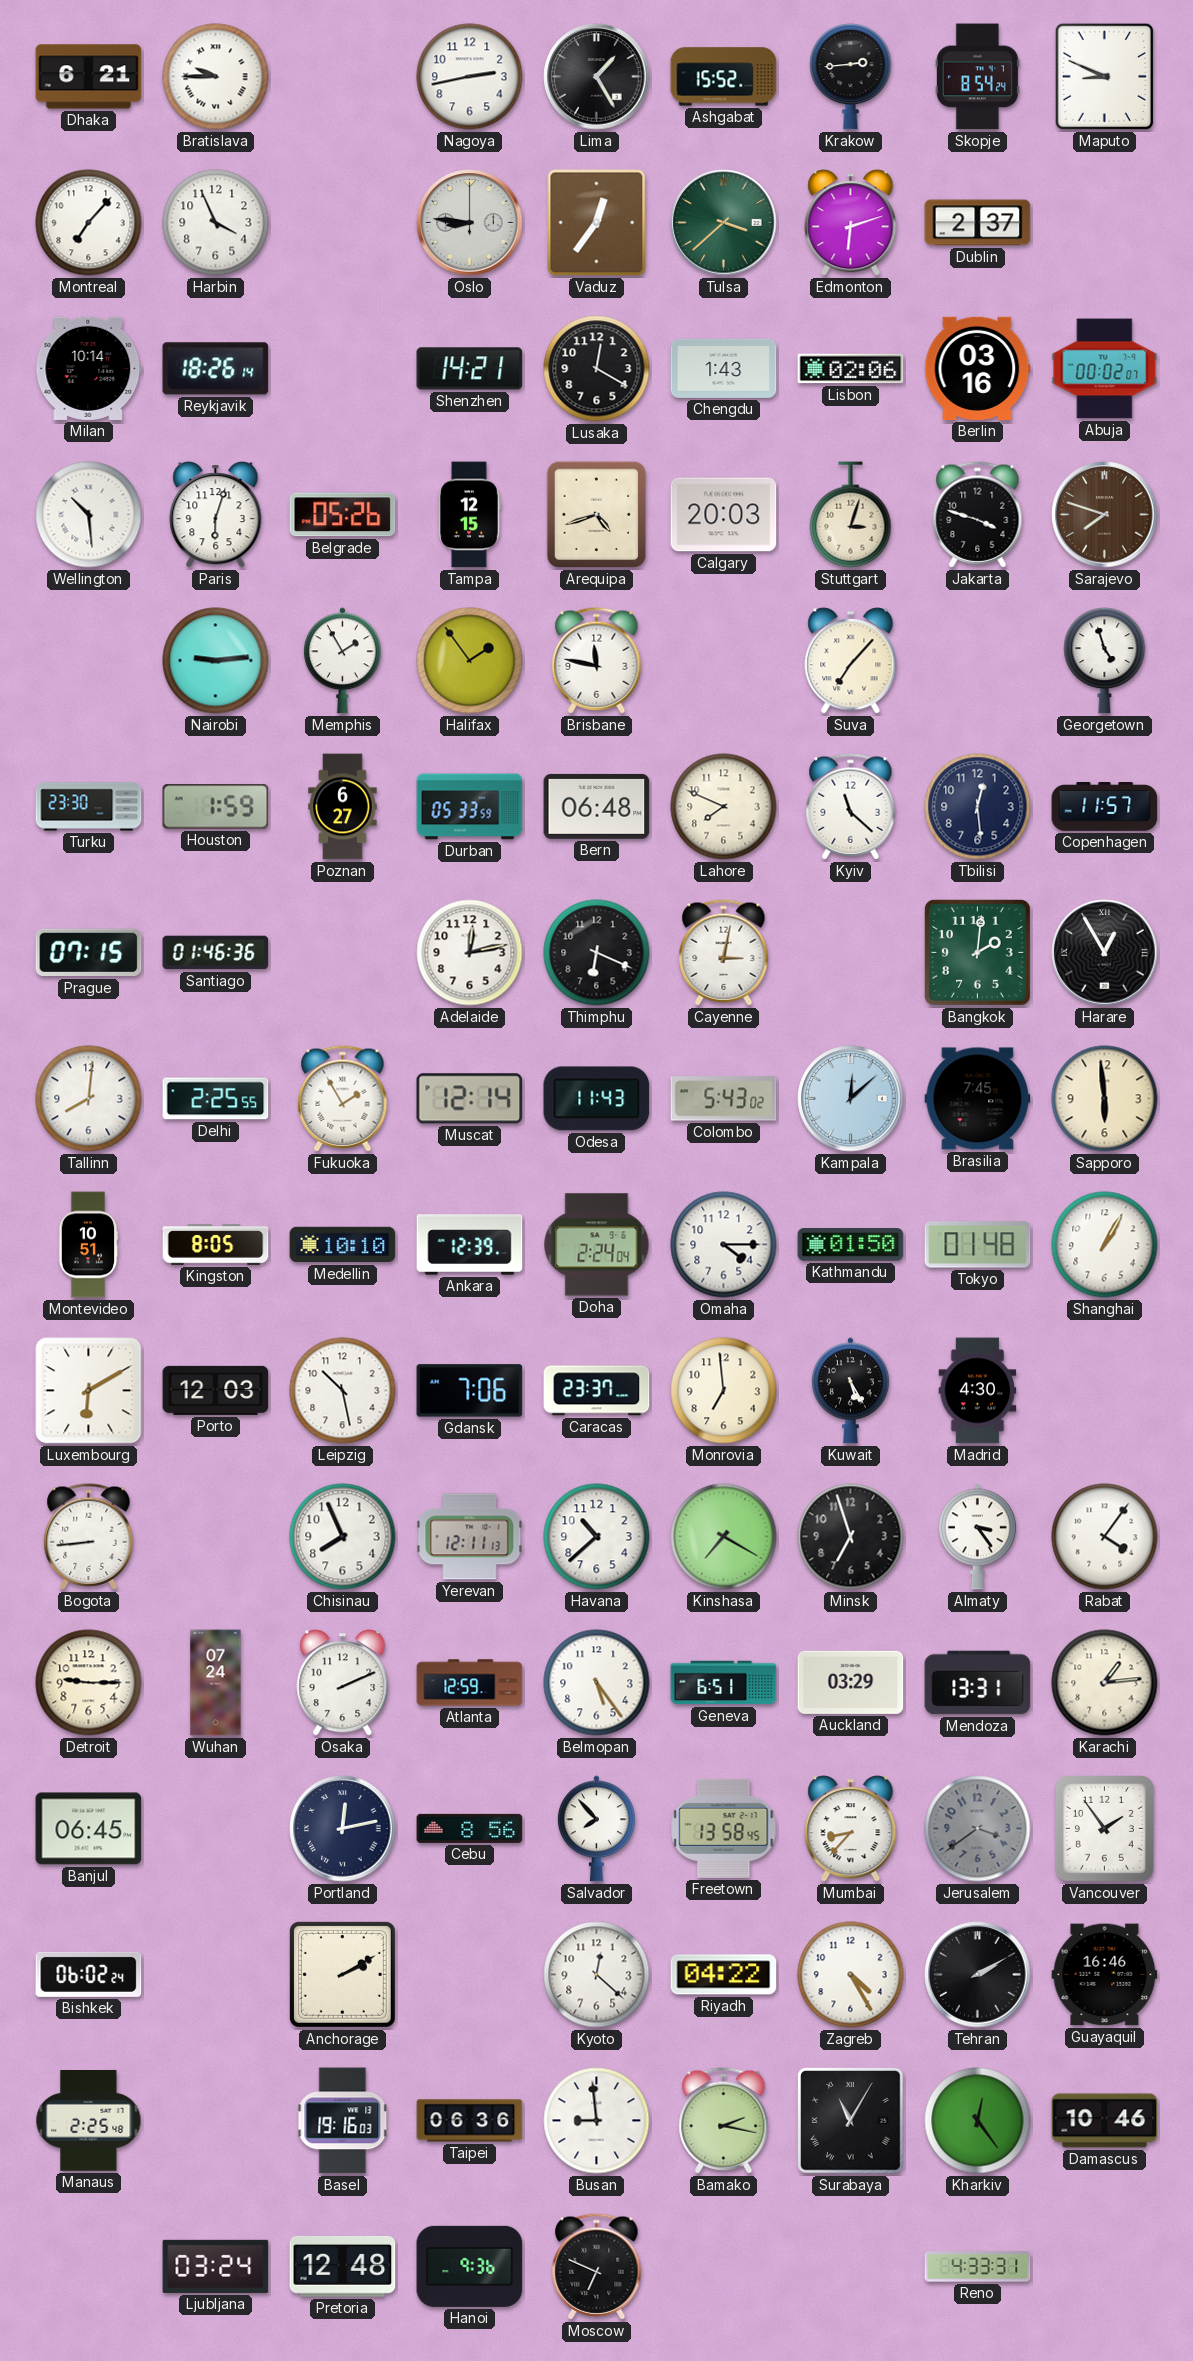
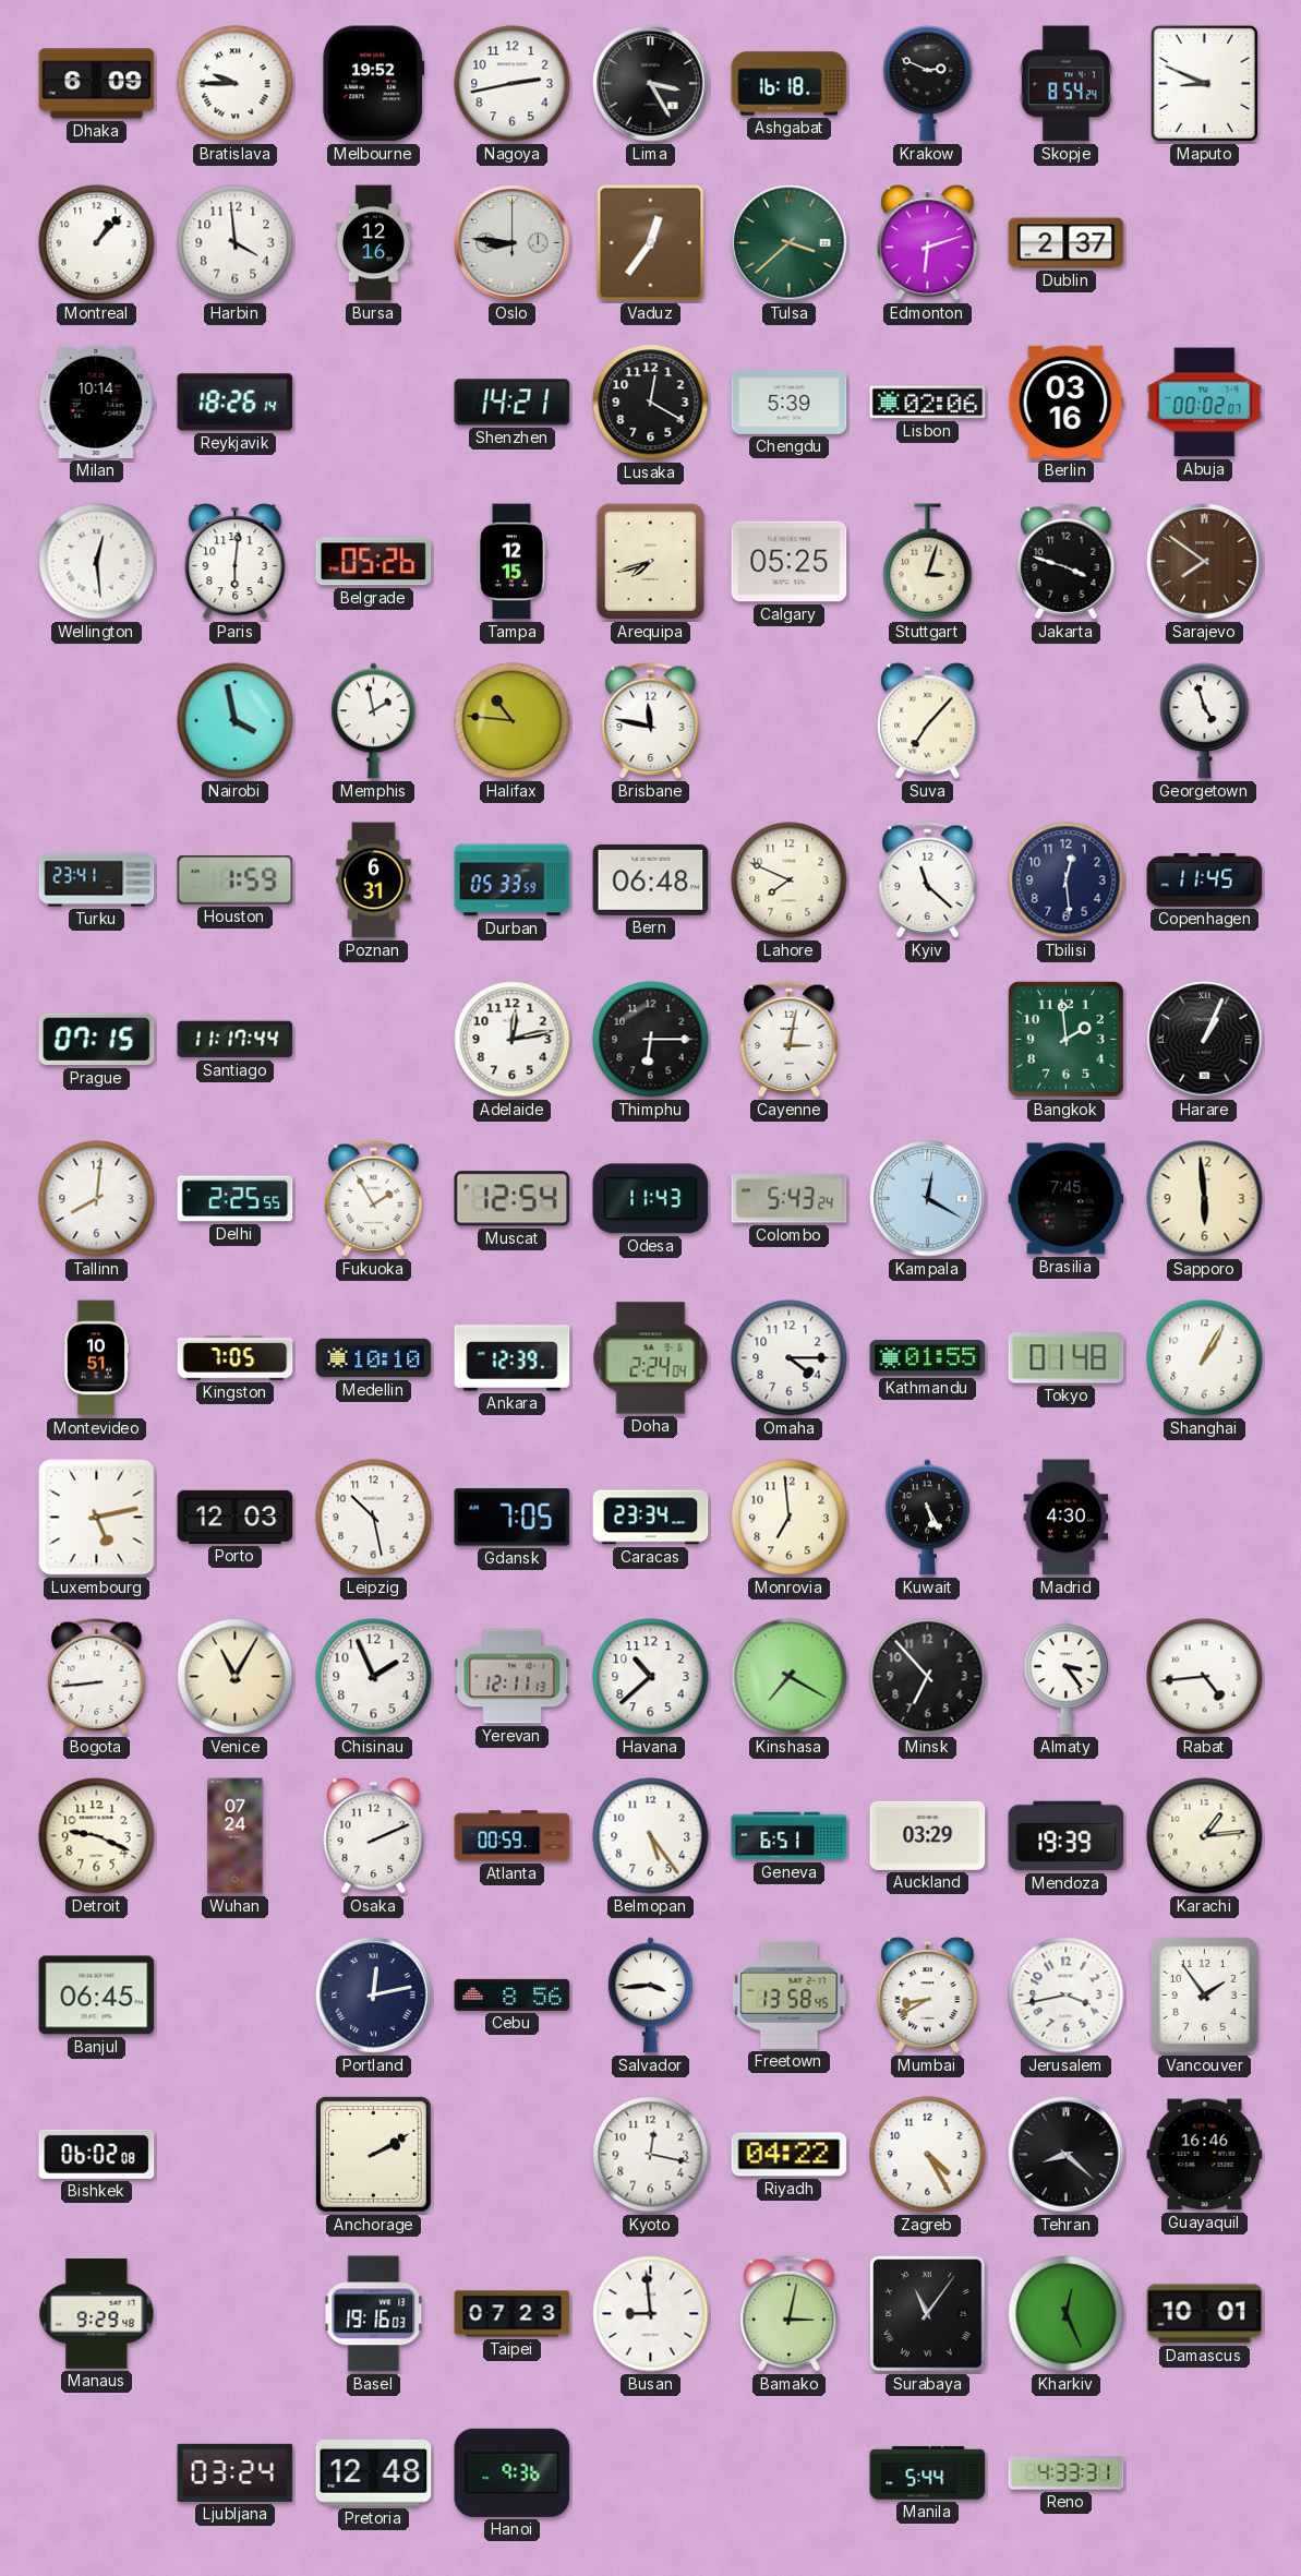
Dhaka: 6:21 -> 6:09
Melbourne: none -> 19:52
Lima: 1:25 -> 3:25
Ashgabat: 15:52 -> 16:18
Krakow: 2:44 -> 2:49
Montreal: 7:07 -> 1:07
Harbin: 3:56 -> 3:59
Bursa: none -> 12:16
Chengdu: 1:43 -> 5:39
Wellington: 10:29 -> 12:29
Paris: 6:03 -> 6:01
Arequipa: 4:42 -> 7:42
Calgary: 20:03 -> 05:25
Sarajevo: 7:48 -> 7:51
Nairobi: 9:14 -> 3:58
Memphis: 1:55 -> 1:58
Halifax: 1:54 -> 10:46
Turku: 23:30 -> 23:41
Poznan: 6:27 -> 6:31
Copenhagen: 11:57 -> 11:45
Santiago: 01:46 -> 11:17
Thimphu: 6:19 -> 6:15
Bangkok: 2:01 -> 1:59
Harare: 12:55 -> 1:04
Muscat: 12:14 -> 12:54
Colombo: 5:43:02 -> 5:43:24
Kampala: 12:08 -> 12:20
Kingston: 8:05 -> 7:05
Kathmandu: 01:50 -> 01:55
Luxembourg: 6:10 -> 5:13
Gdansk: 7:06 -> 7:05
Caracas: 23:37 -> 23:34
Venice: none -> 11:05
Chisinau: 7:56 -> 1:56
Minsk: 6:57 -> 6:53
Rabat: 4:06 -> 4:44
Detroit: 9:15 -> 9:19
Atlanta: 12:59 -> 00:59
Mendoza: 13:31 -> 19:39
Salvador: 7:53 -> 3:44
Mumbai: 8:37 -> 8:40
Jerusalem: 3:39 -> 3:43
Jerusalem dial: grey -> white
Bishkek: 06:02:24 -> 06:02:08
Kyoto: 12:22 -> 12:17
Tehran: 2:10 -> 8:22
Manaus: 2:25 -> 9:29
Taipei: 06:36 -> 07:23
Bamako: 2:17 -> 3:02
Surabaya: 11:05 -> 11:06
Kharkiv: 12:24 -> 12:26
Damascus: 10:46 -> 10:01
Moscow: 6:49 -> none
Manila: none -> 5:44
